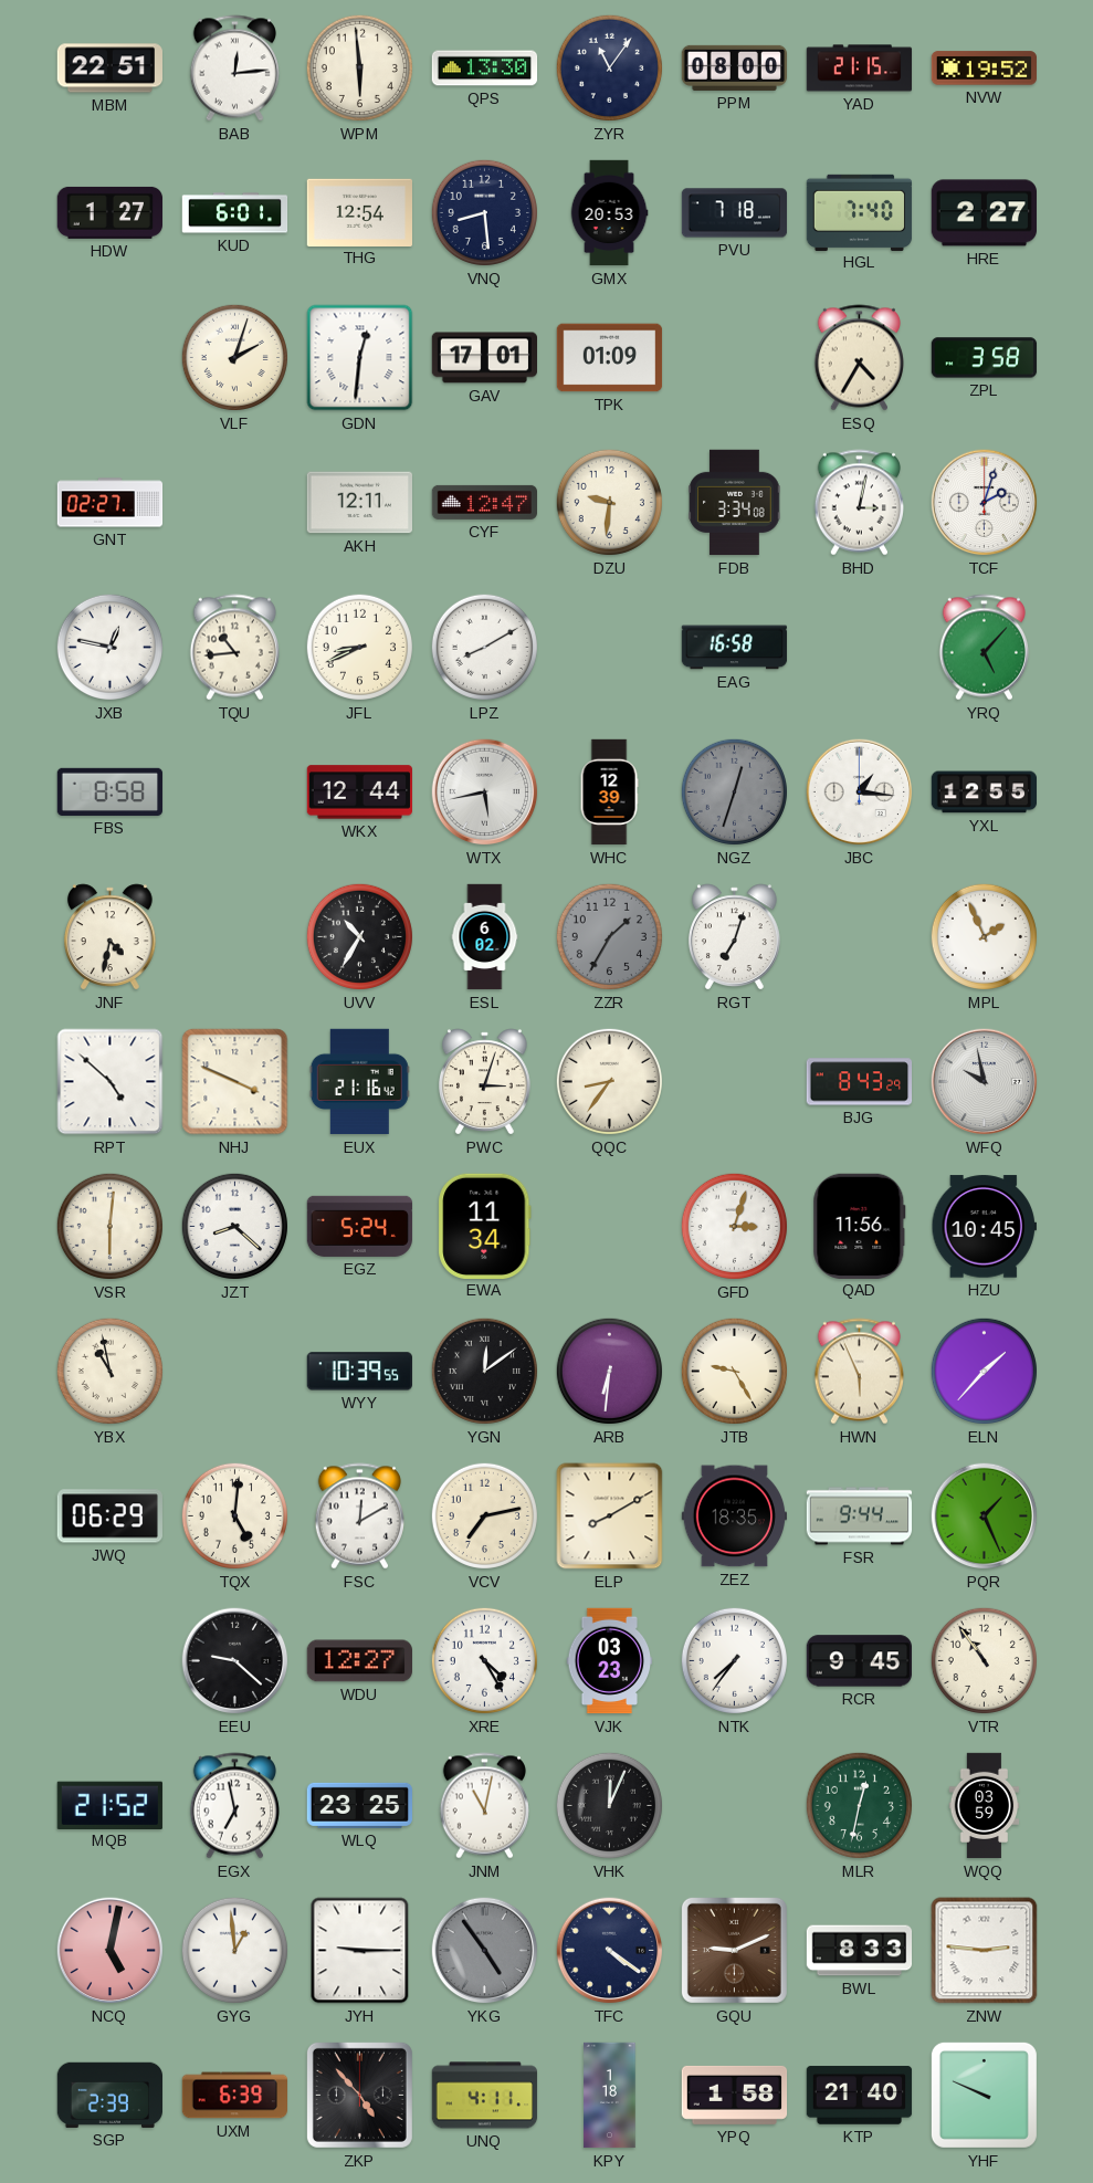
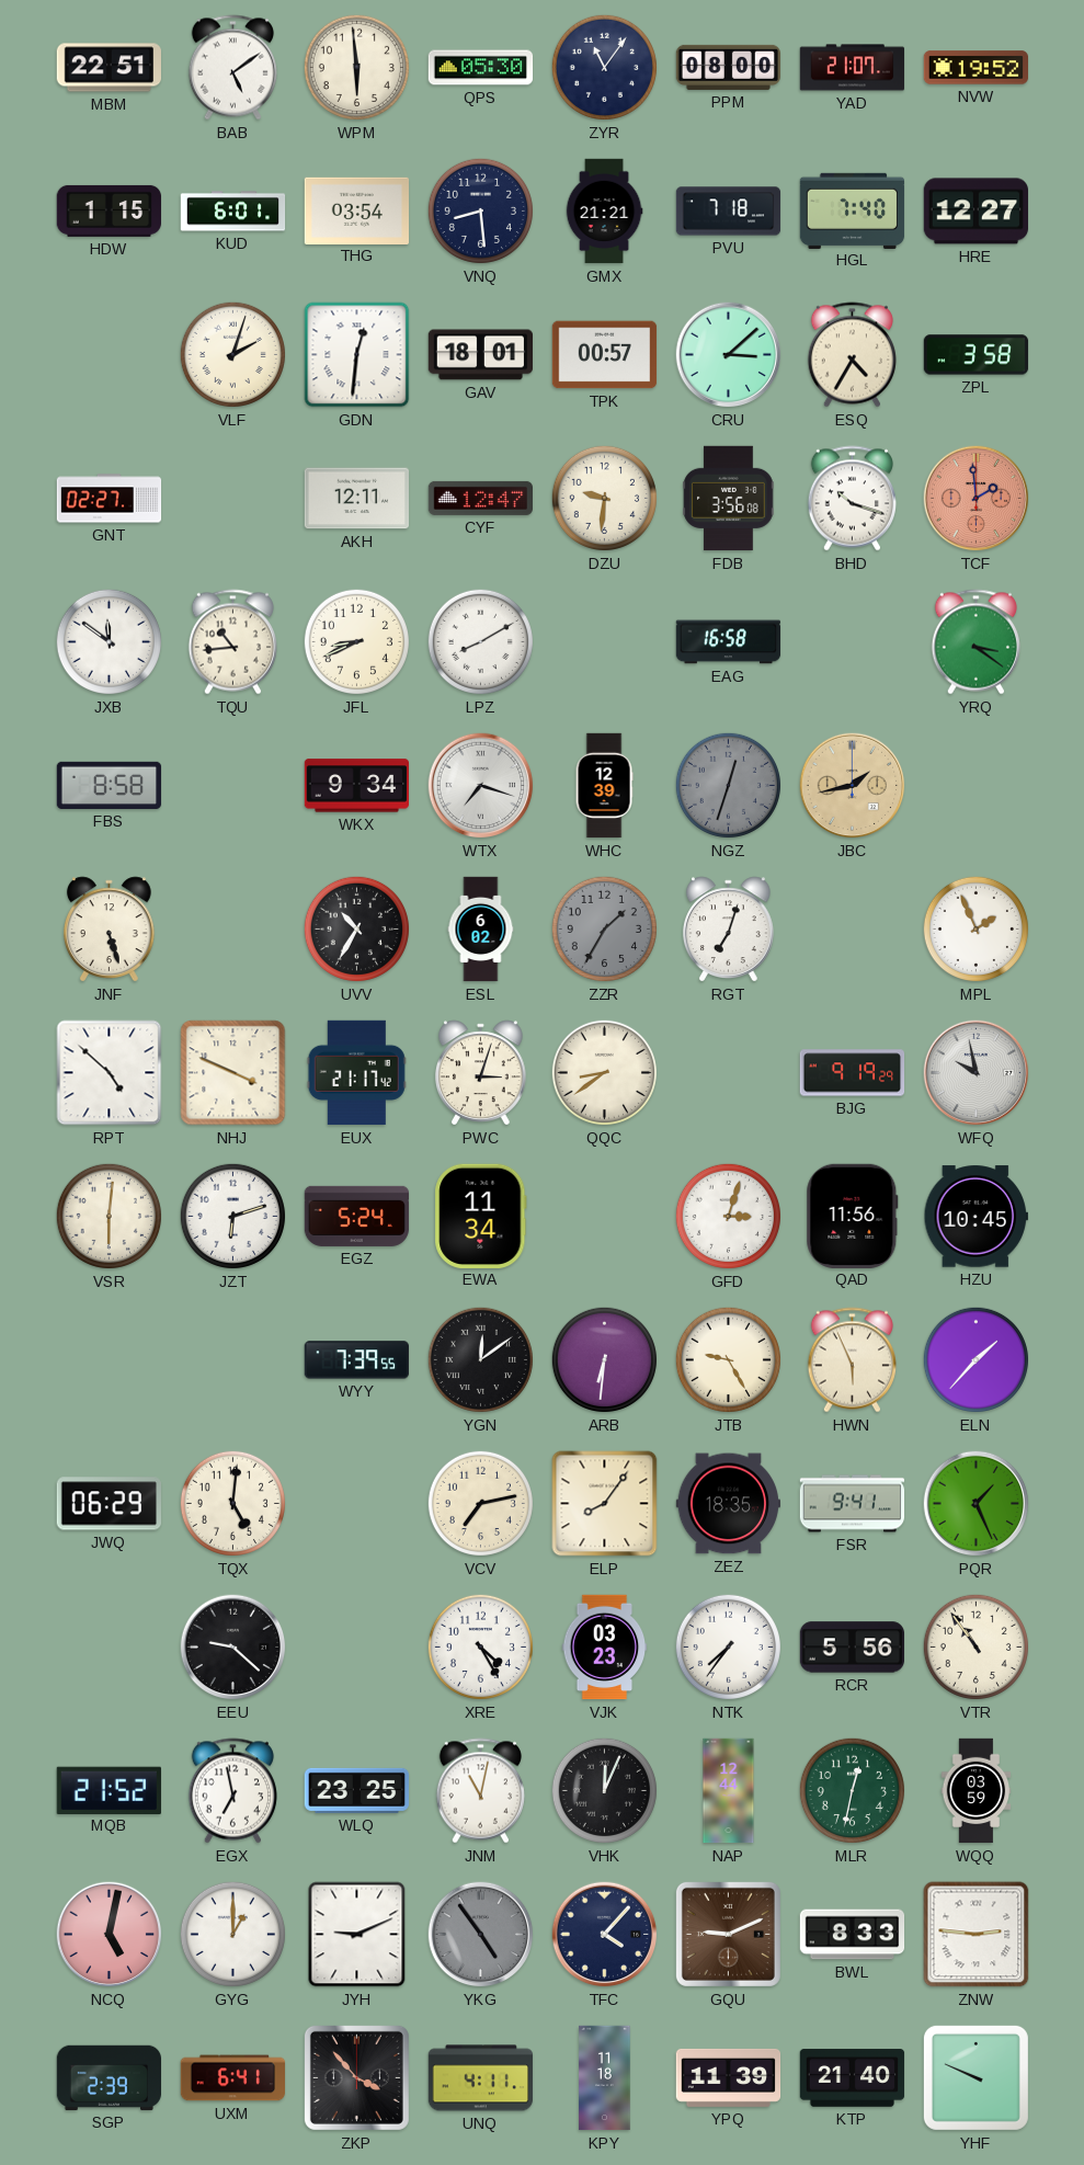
BAB: 12:14 -> 5:09
QPS: 13:30 -> 05:30
YAD: 21:15 -> 21:07
HDW: 1:27 -> 1:15
THG: 12:54 -> 03:54
GMX: 20:53 -> 21:21
HRE: 2:27 -> 12:27
GAV: 17:01 -> 18:01
TPK: 01:09 -> 00:57
CRU: none -> 3:08
FDB: 3:34 -> 3:56
BHD: 3:02 -> 10:18
TCF: 2:03 -> 1:59
TCF dial: white -> salmon
JXB: 12:47 -> 11:51
YRQ: 5:07 -> 3:21
WKX: 12:44 -> 9:34
WTX: 5:43 -> 7:18
JBC: 1:16 -> 1:43
JBC dial: white -> champagne
YXL: 12:55 -> none
JNF: 4:32 -> 5:27
EUX: 21:16 -> 21:17
QQC: 8:36 -> 8:39
BJG: 8:43 -> 9:19
JZT: 8:22 -> 6:12
YBX: 10:58 -> none
WYY: 10:39 -> 7:39
FSC: 12:10 -> none
ELP: 8:10 -> 8:06
FSR: 9:44 -> 9:41
WDU: 12:27 -> none
RCR: 9:45 -> 5:56
NAP: none -> 12:44
GYG: 12:59 -> 1:00
JYH: 9:15 -> 9:11
TFC: 4:21 -> 4:07
UXM: 6:39 -> 6:41
ZKP: 4:53 -> 3:53
KPY: 1:18 -> 11:18
YPQ: 1:58 -> 11:39
